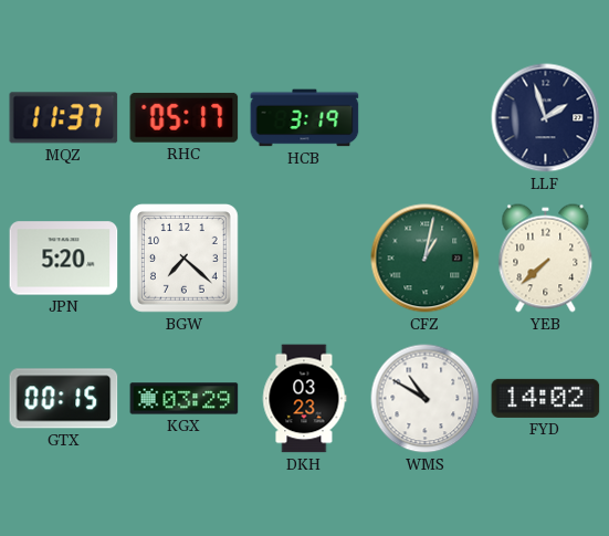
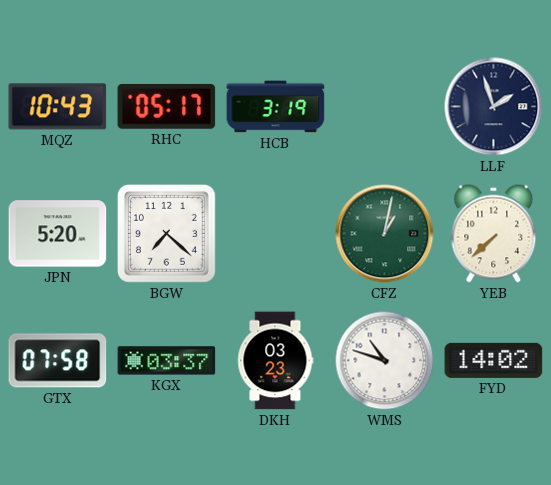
MQZ: 11:37 -> 10:43
GTX: 00:15 -> 07:58
KGX: 03:29 -> 03:37
WMS: 10:50 -> 10:48
